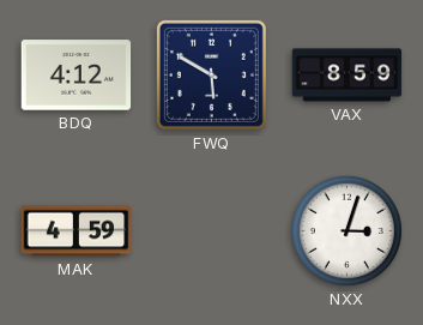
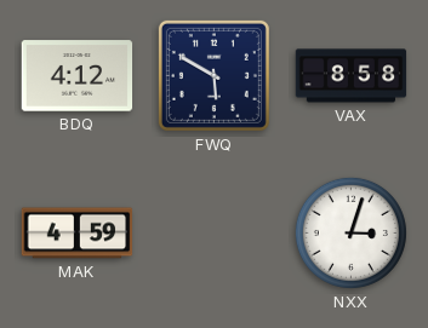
VAX: 8:59 -> 8:58
